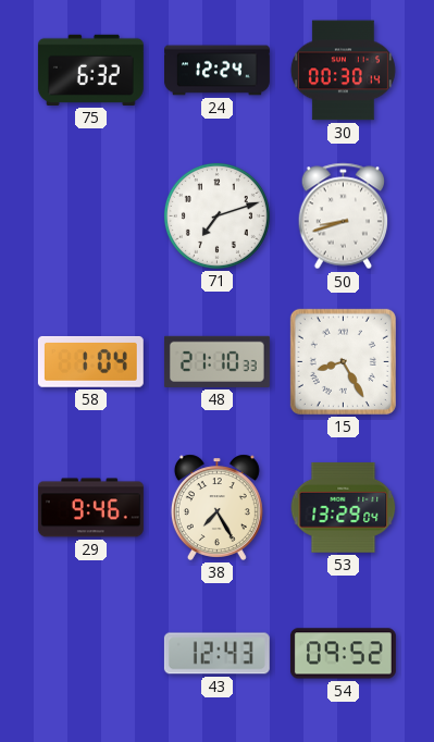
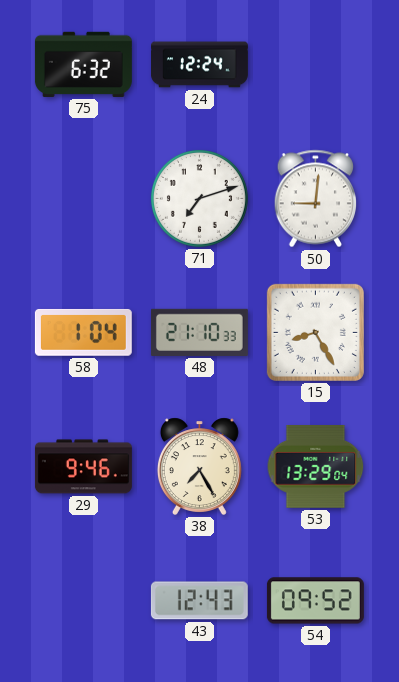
30: 00:30 -> none
50: 8:42 -> 9:01
